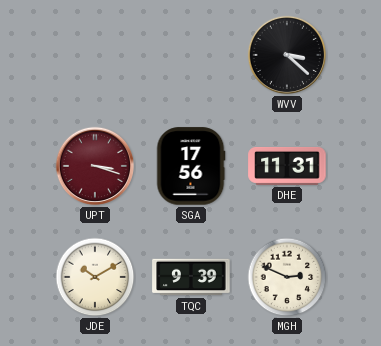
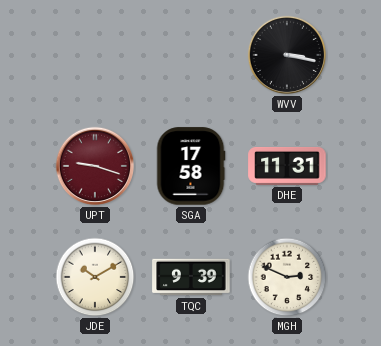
WVV: 3:22 -> 3:17
UPT: 3:18 -> 9:18
SGA: 17:56 -> 17:58
